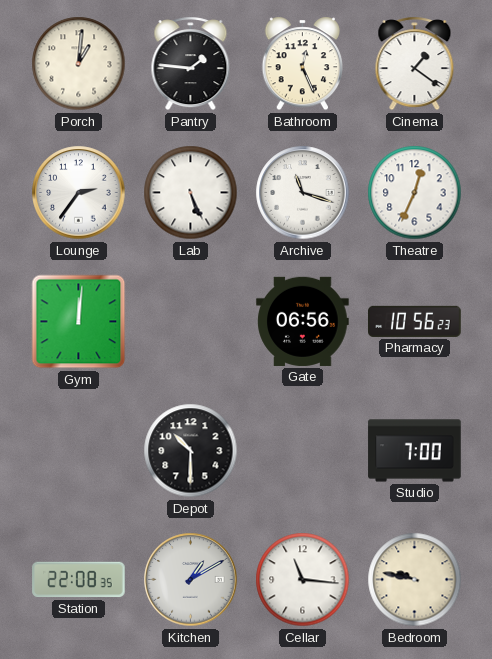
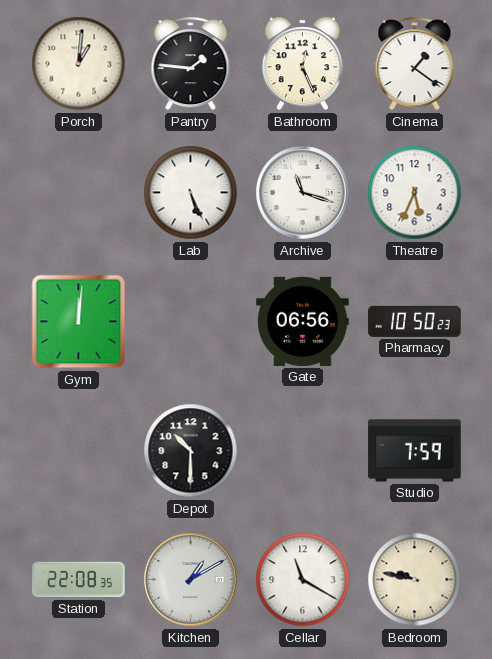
Lounge: 2:36 -> none
Theatre: 12:34 -> 5:34
Pharmacy: 10:56 -> 10:50
Studio: 7:00 -> 7:59
Cellar: 11:16 -> 11:20
